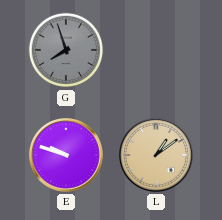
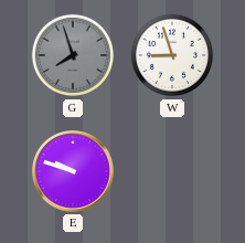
W: none -> 8:57
L: 1:09 -> none
